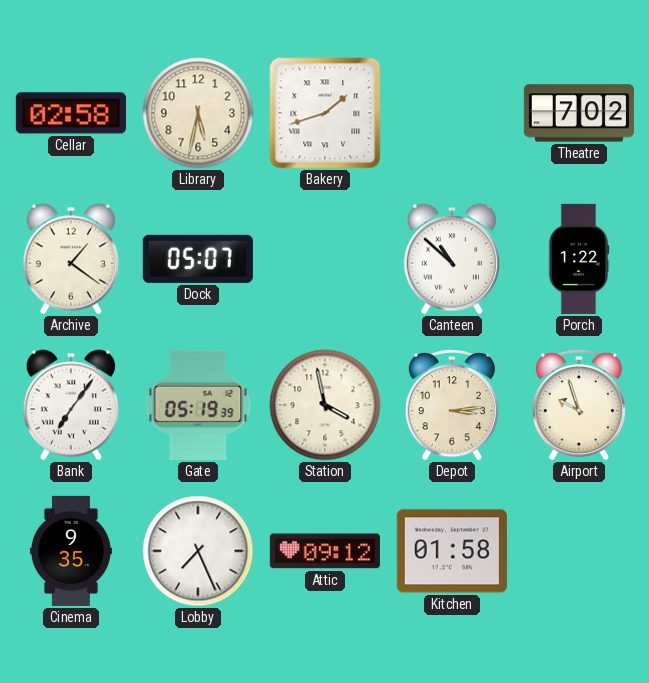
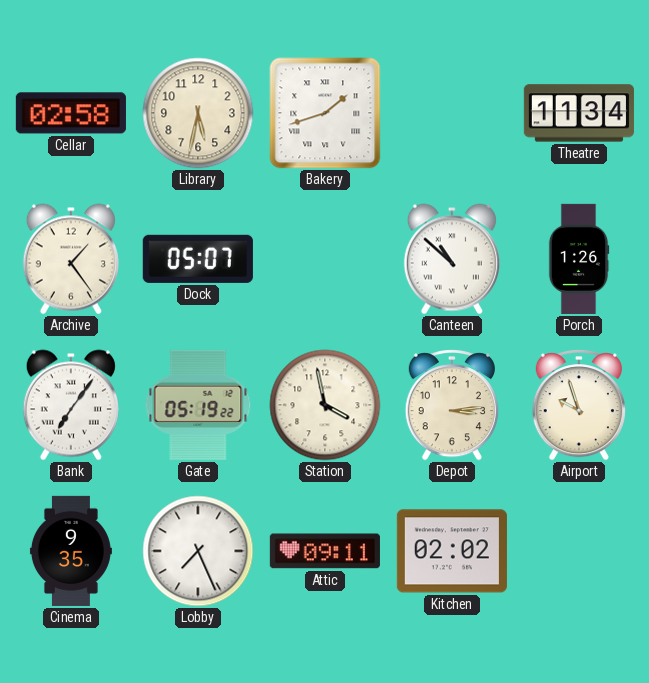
Theatre: 7:02 -> 11:34
Archive: 1:21 -> 1:24
Porch: 1:22 -> 1:26
Gate: 05:19:39 -> 05:19:22
Attic: 09:12 -> 09:11
Kitchen: 01:58 -> 02:02
